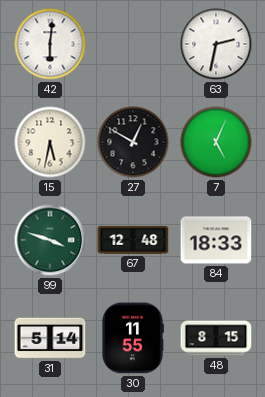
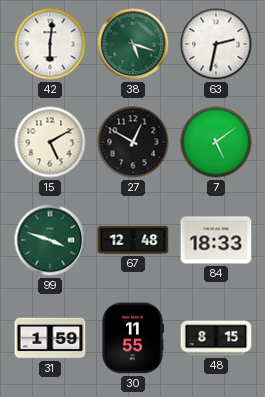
38: none -> 5:18
15: 5:32 -> 5:10
7: 5:04 -> 5:09
31: 5:14 -> 1:59
